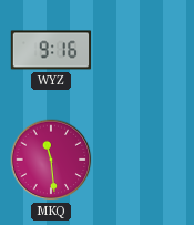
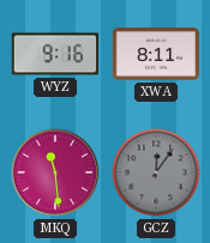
XWA: none -> 8:11
GCZ: none -> 12:06
